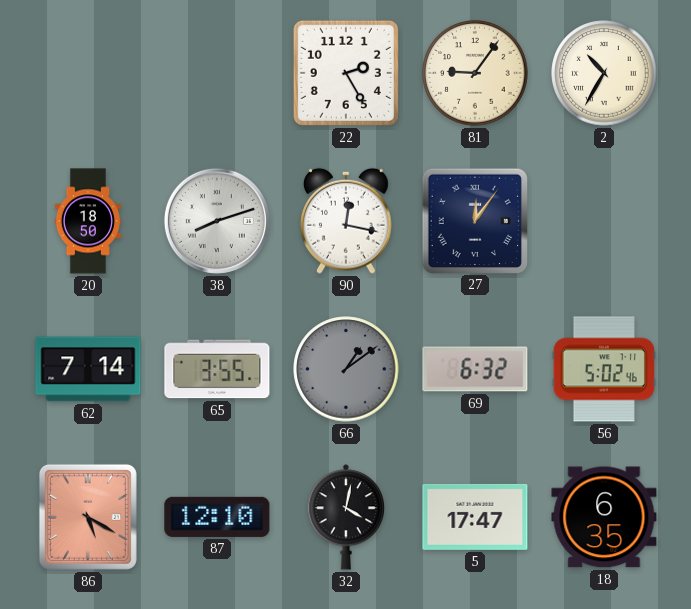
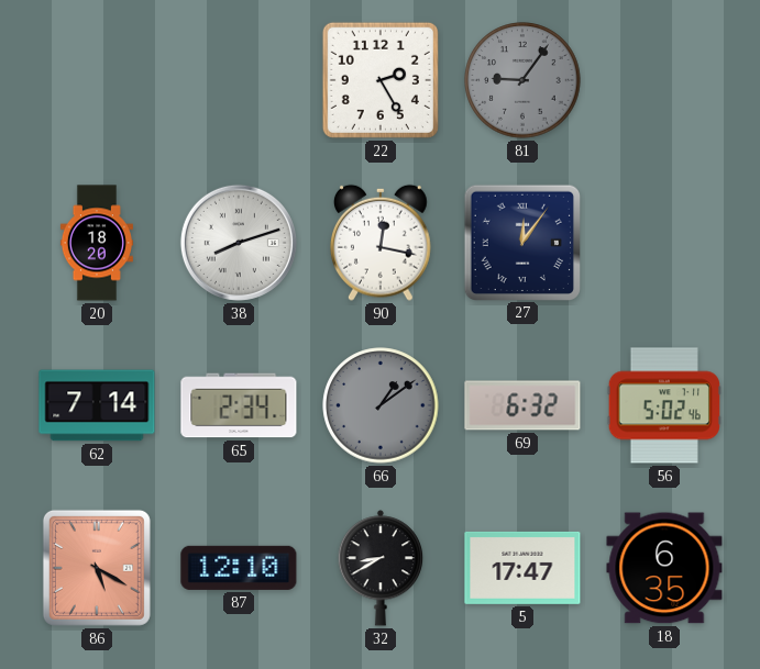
81 dial: cream -> grey
2: 10:35 -> none
20: 18:50 -> 18:20
65: 3:55 -> 2:34
32: 4:02 -> 8:40
